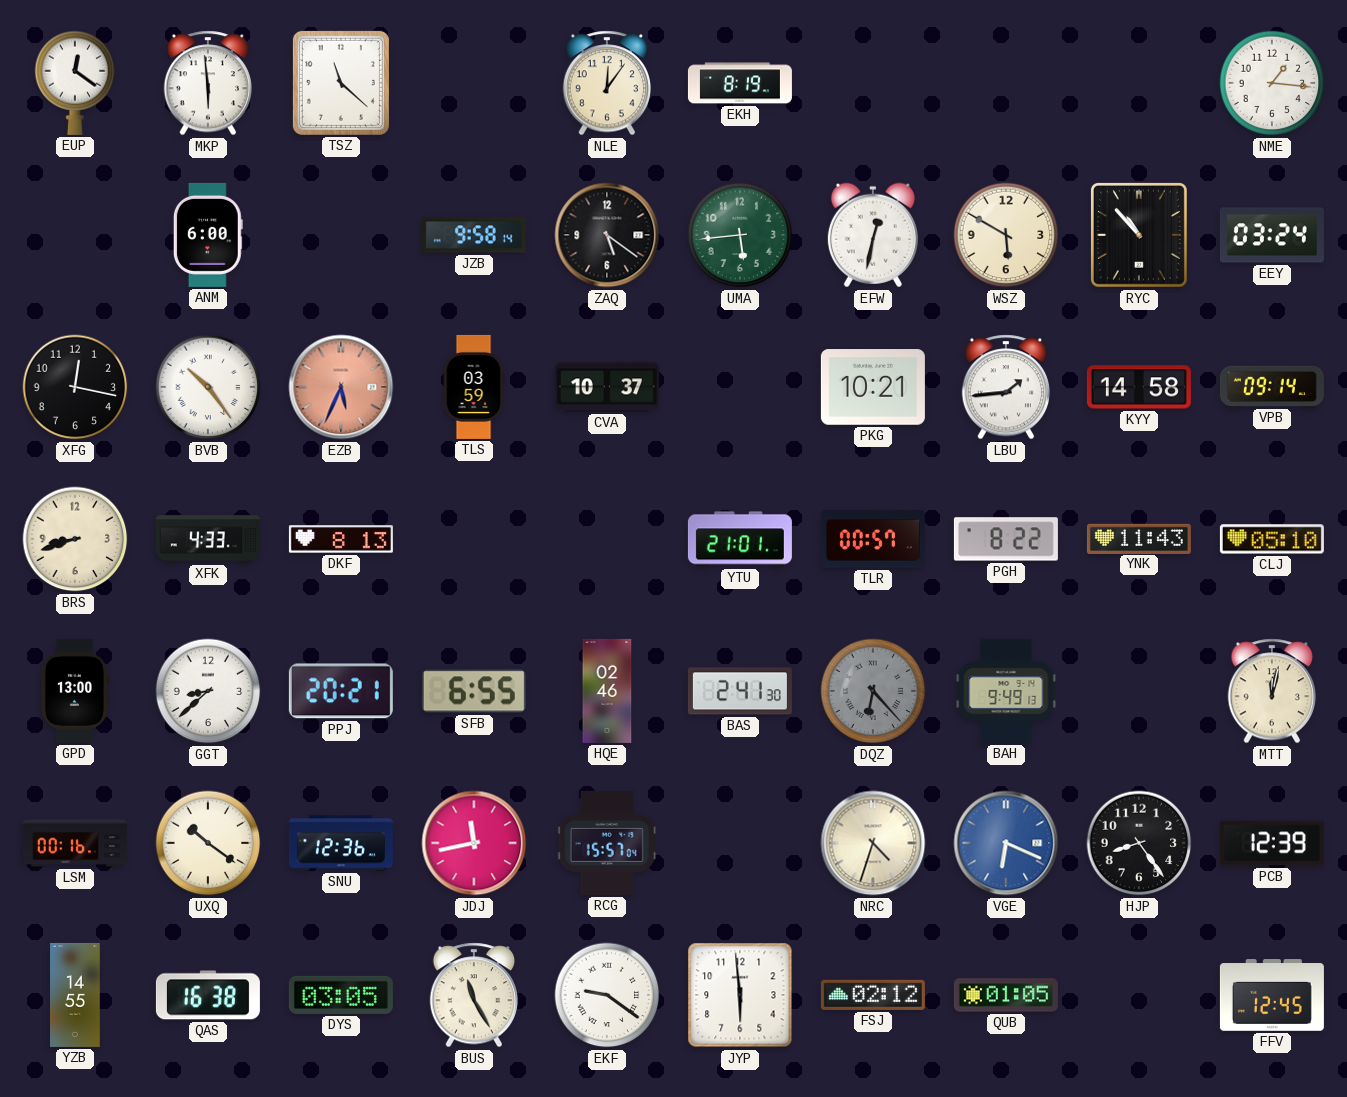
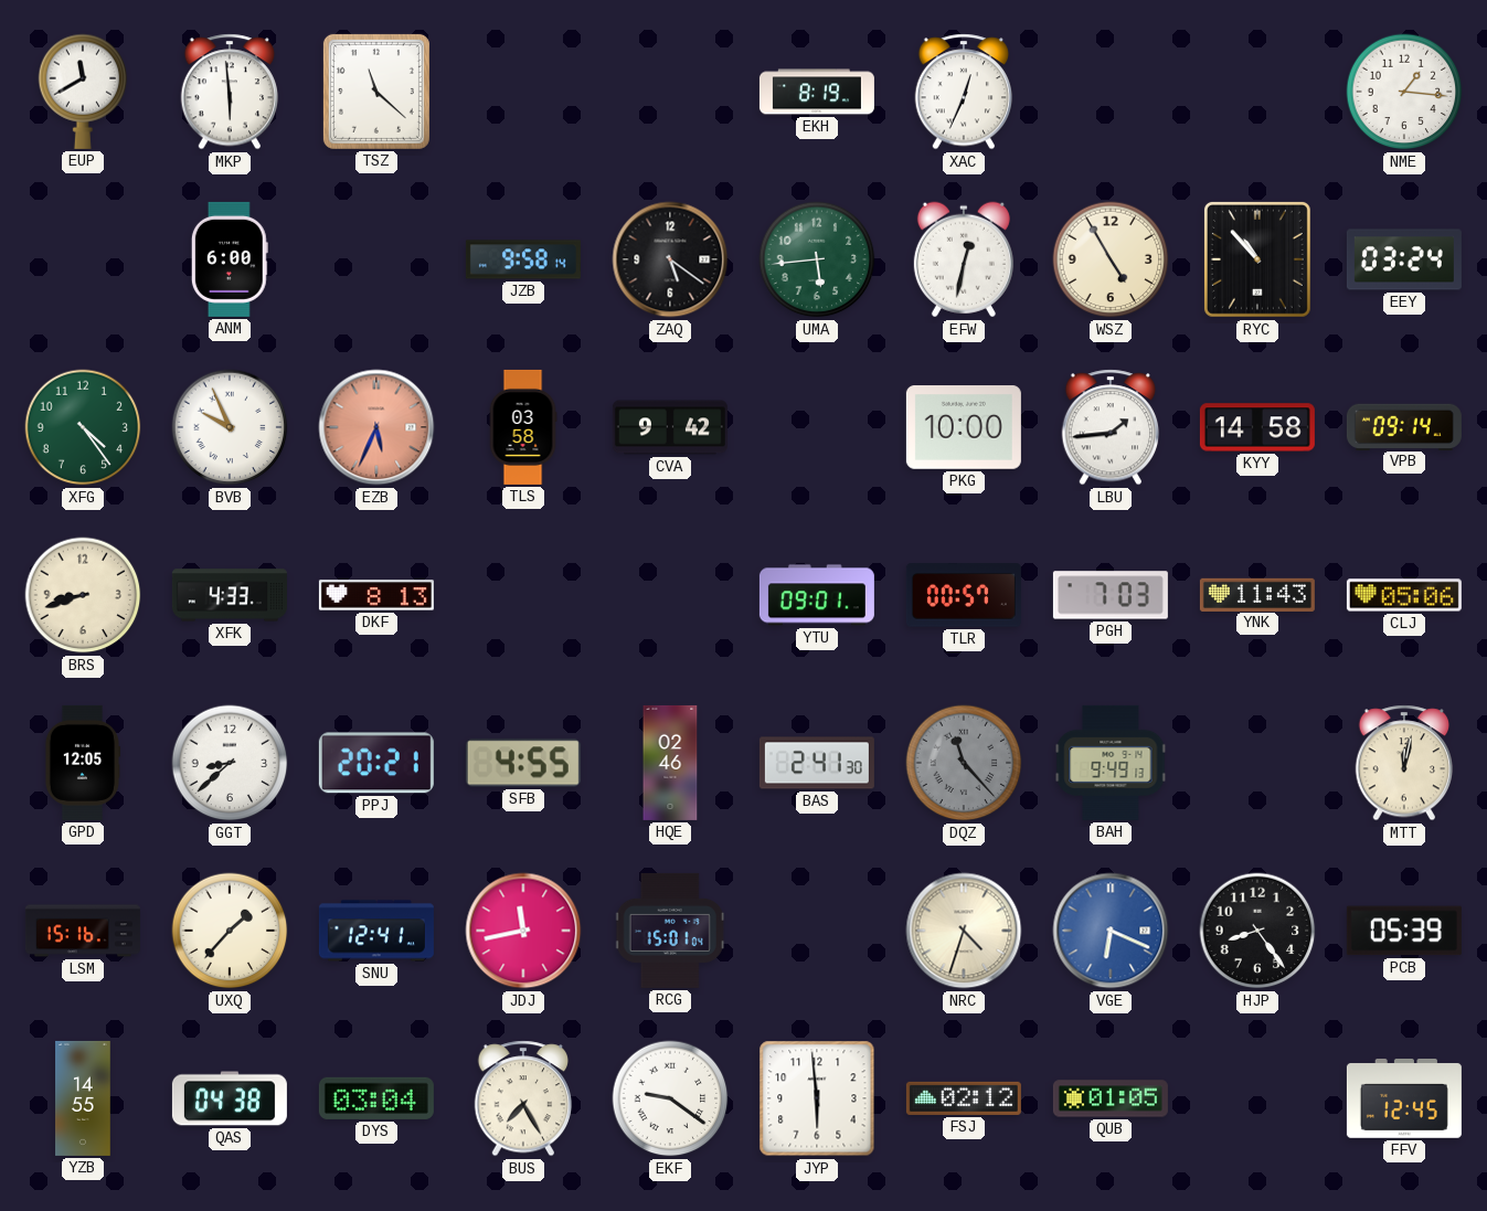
EUP: 12:21 -> 11:40
NLE: 12:06 -> none
XAC: none -> 12:34
WSZ: 5:50 -> 4:55
XFG: 12:17 -> 4:24
XFG dial: black -> green
BVB: 10:24 -> 9:56
TLS: 03:59 -> 03:58
CVA: 10:37 -> 9:42
PKG: 10:21 -> 10:00
YTU: 21:01 -> 09:01
PGH: 8:22 -> 7:03
CLJ: 05:10 -> 05:06
GPD: 13:00 -> 12:05
SFB: 6:55 -> 4:55
DQZ: 6:23 -> 11:23
LSM: 00:16 -> 15:16
UXQ: 10:21 -> 1:37
SNU: 12:36 -> 12:41
RCG: 15:57 -> 15:01
PCB: 12:39 -> 05:39
QAS: 16:38 -> 04:38
DYS: 03:05 -> 03:04
BUS: 11:25 -> 7:25
